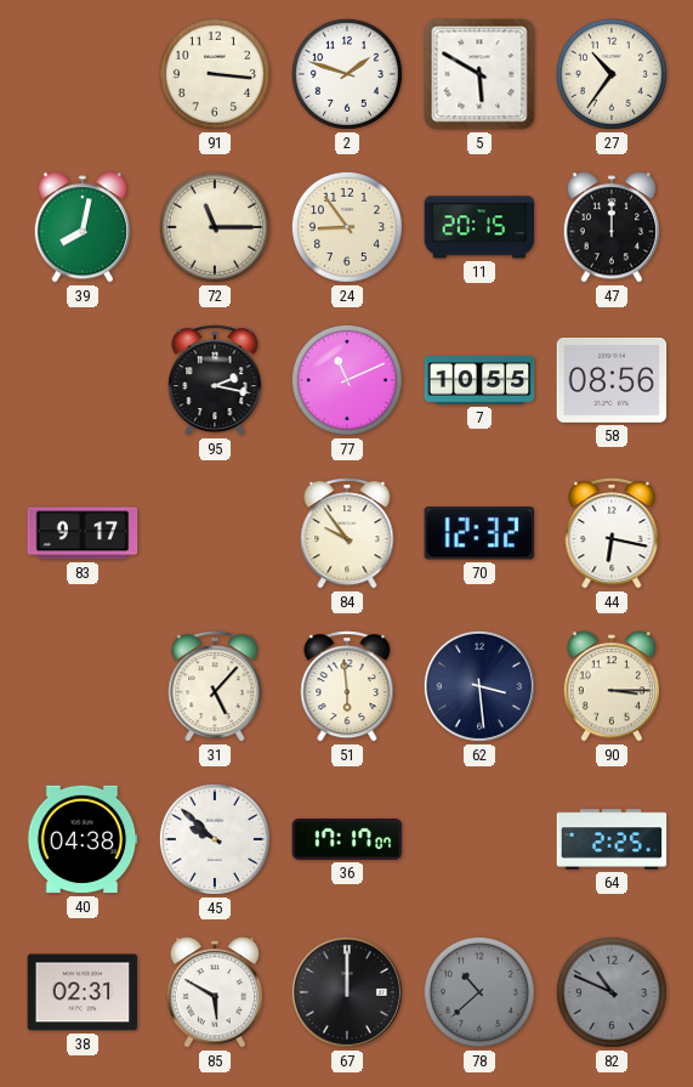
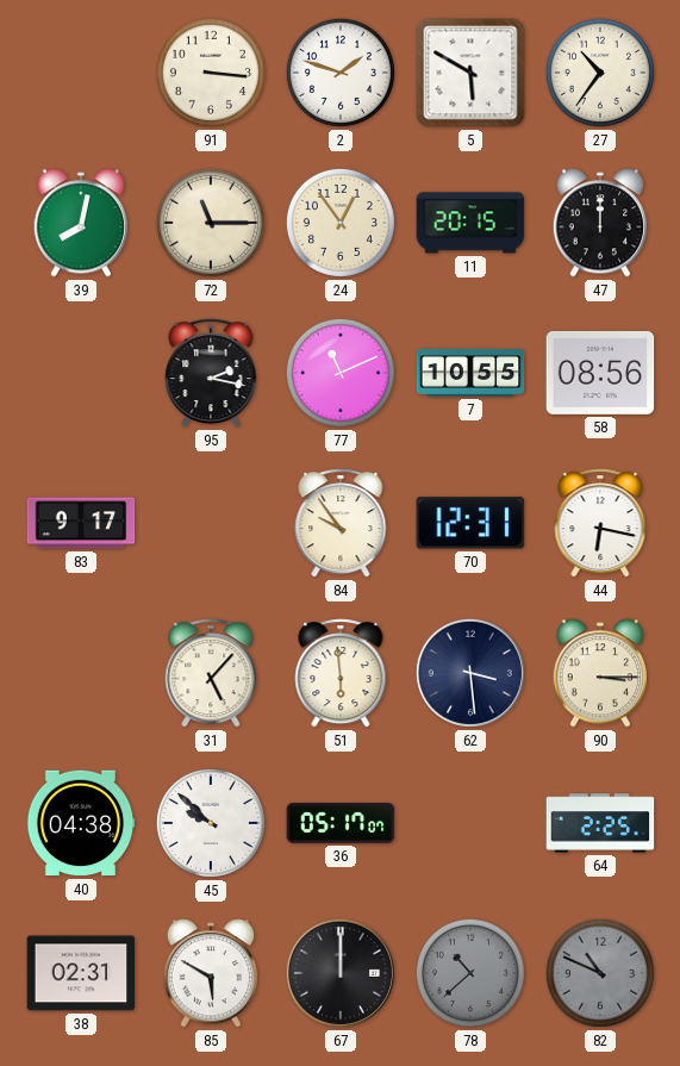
24: 8:54 -> 12:54
70: 12:32 -> 12:31
36: 17:17 -> 05:17
